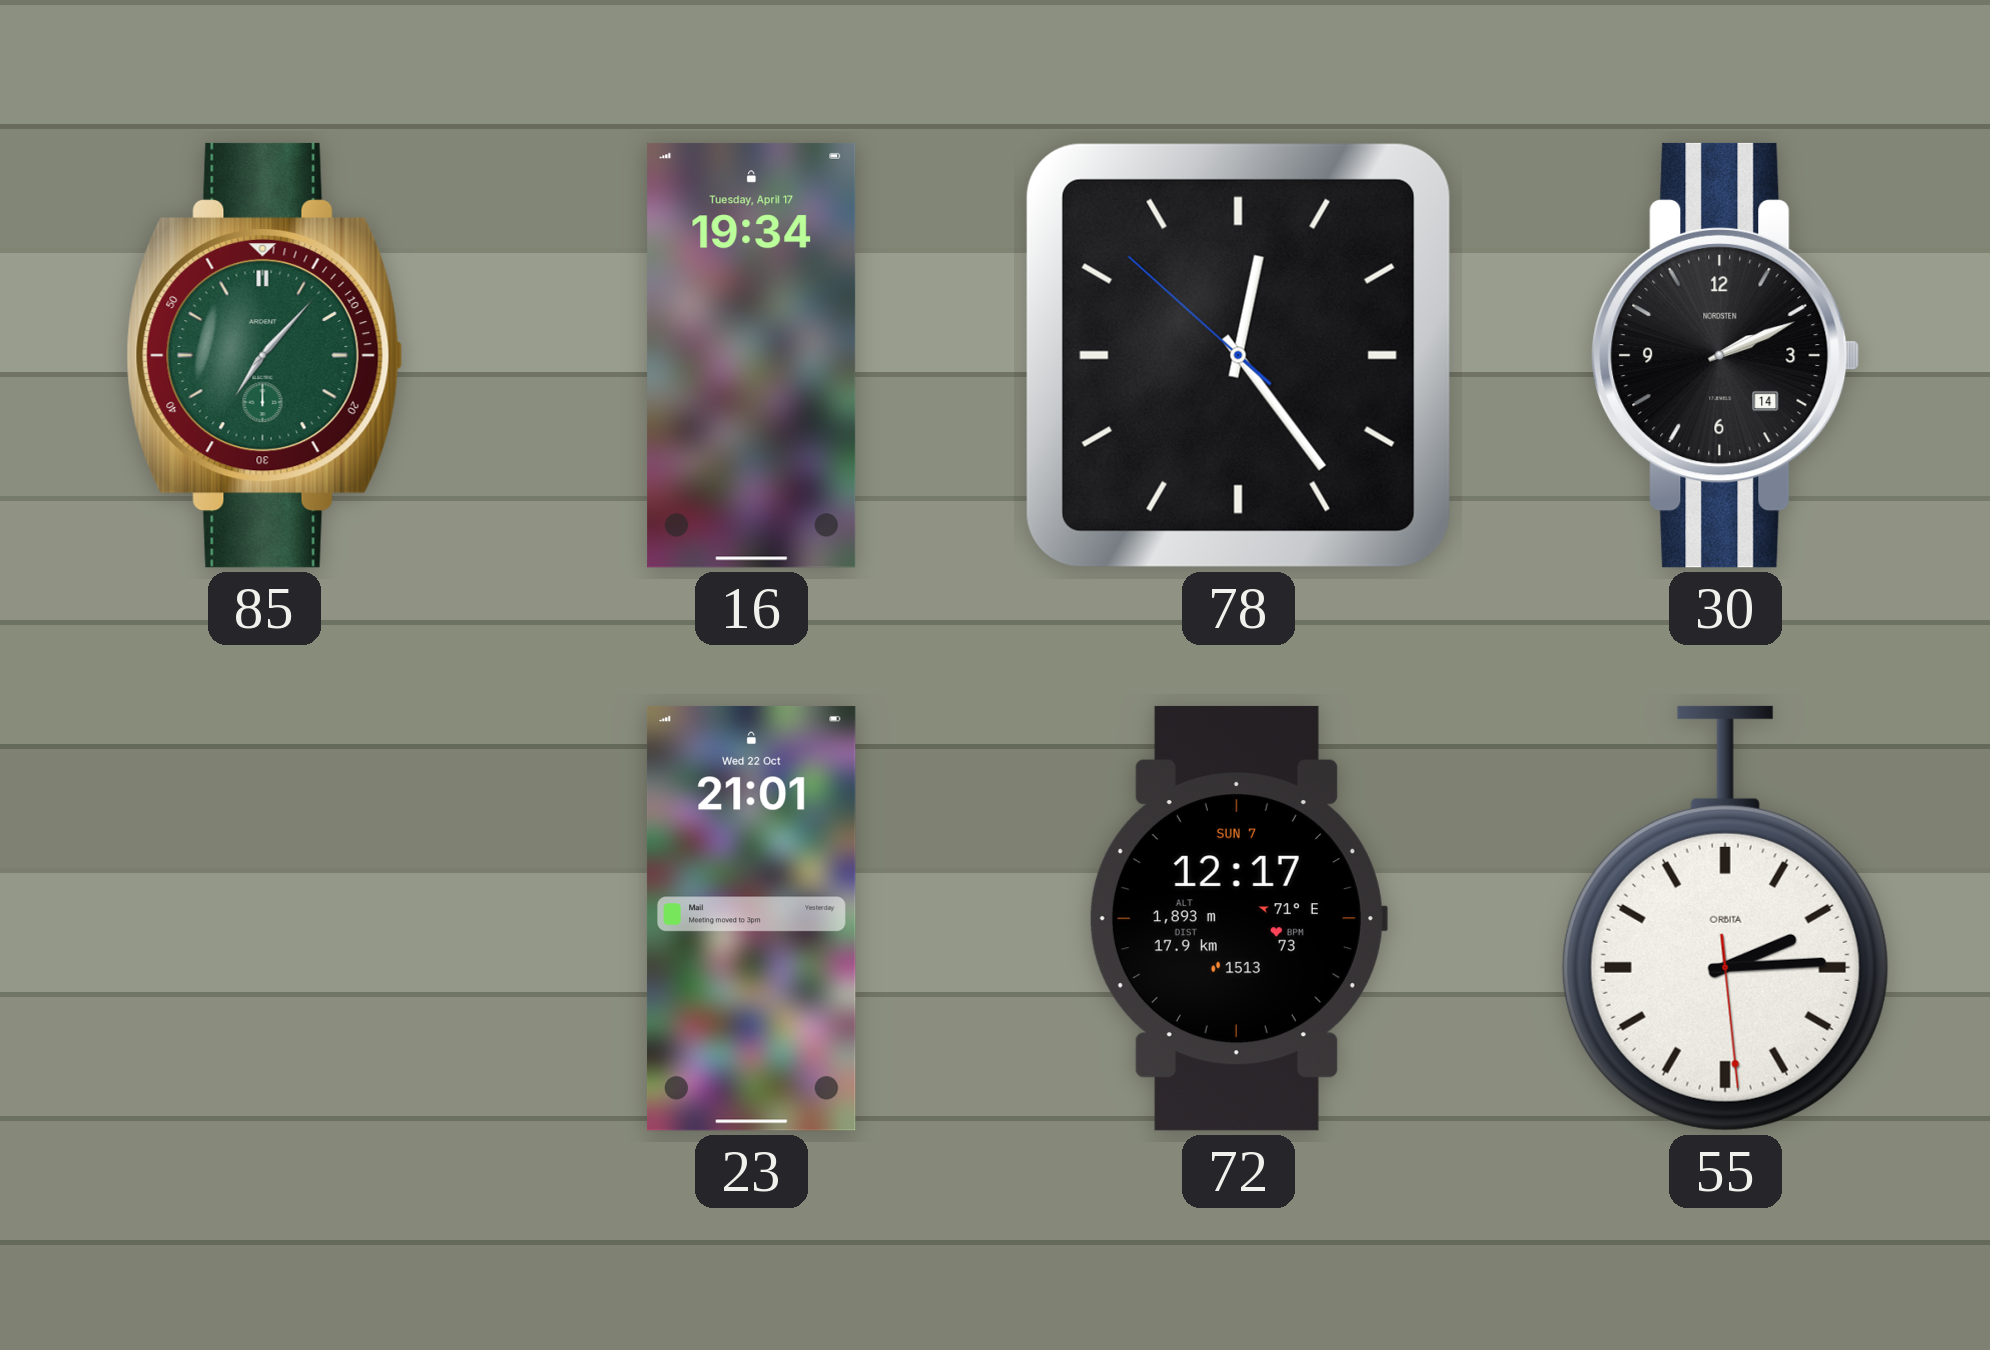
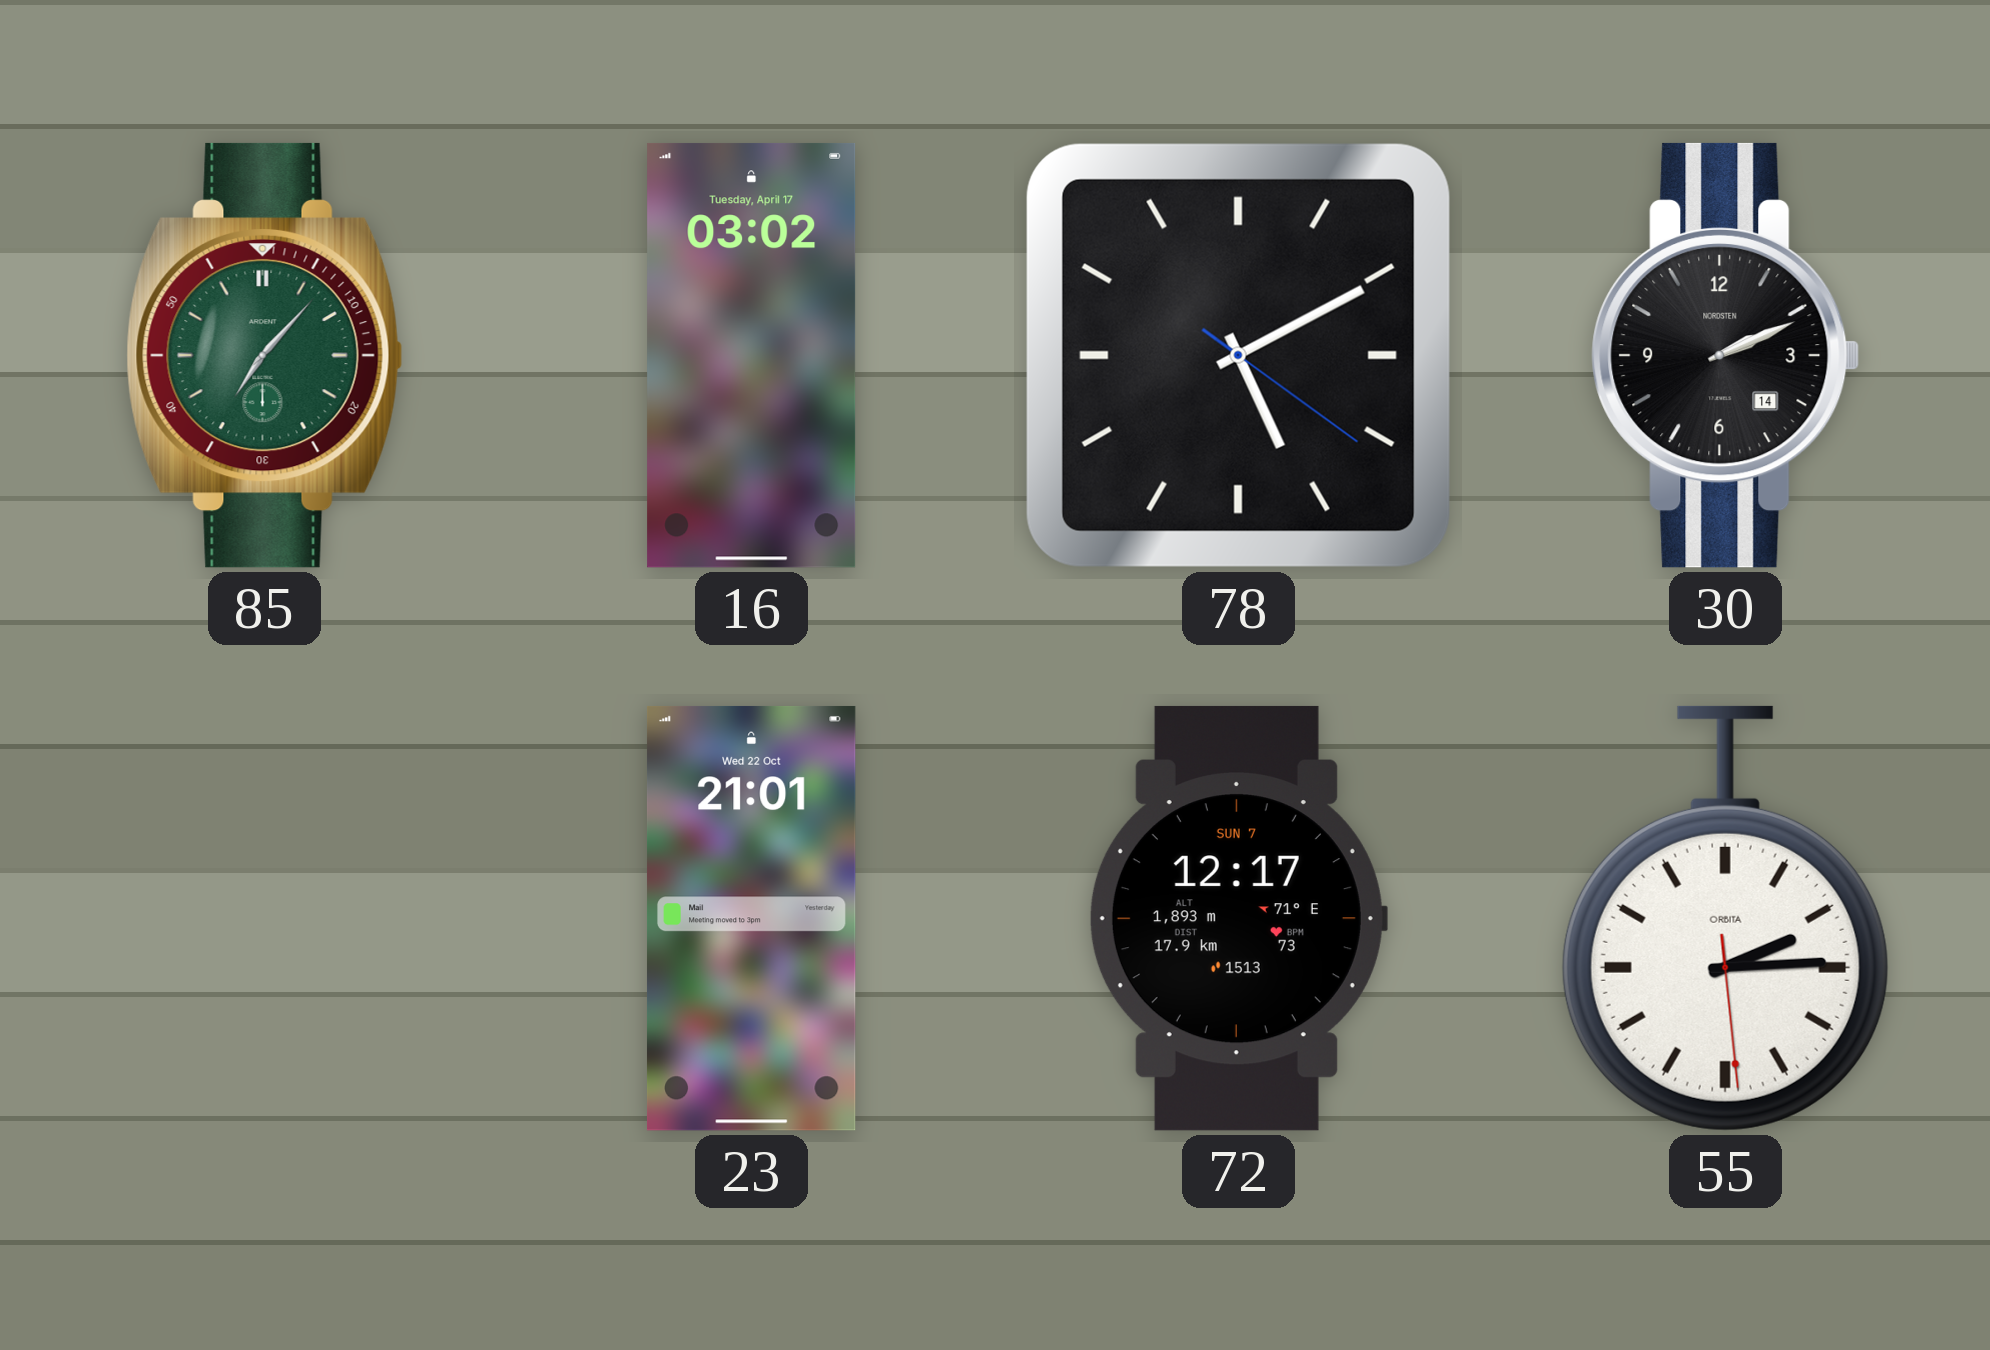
16: 19:34 -> 03:02
78: 12:23 -> 5:10
